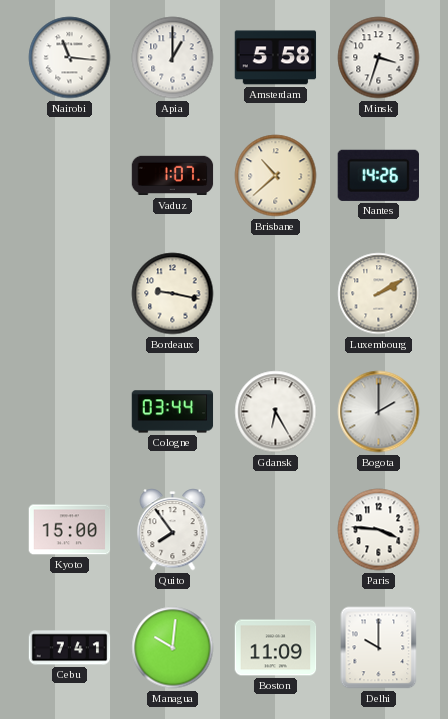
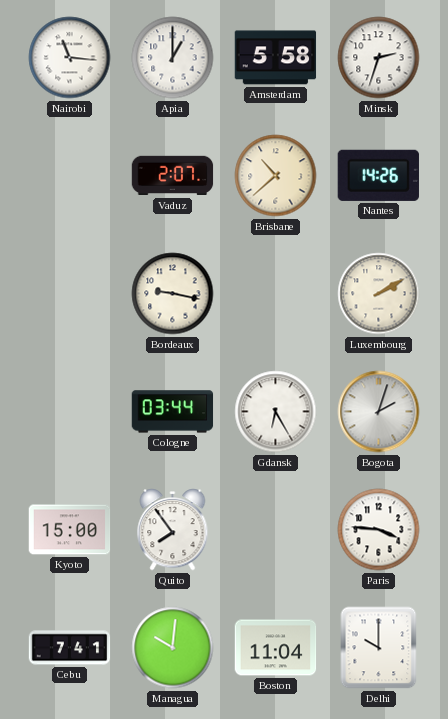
Minsk: 3:33 -> 2:33
Vaduz: 1:07 -> 2:07
Bogota: 2:00 -> 2:03
Boston: 11:09 -> 11:04
